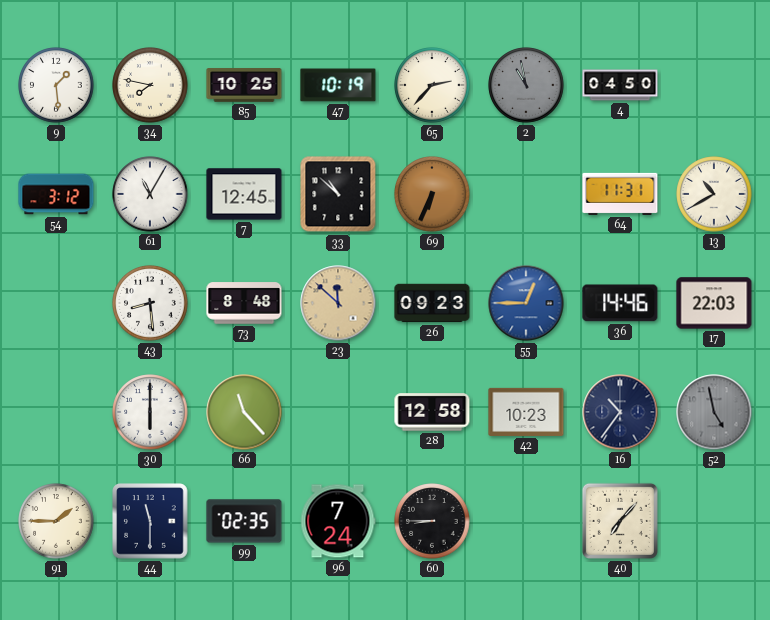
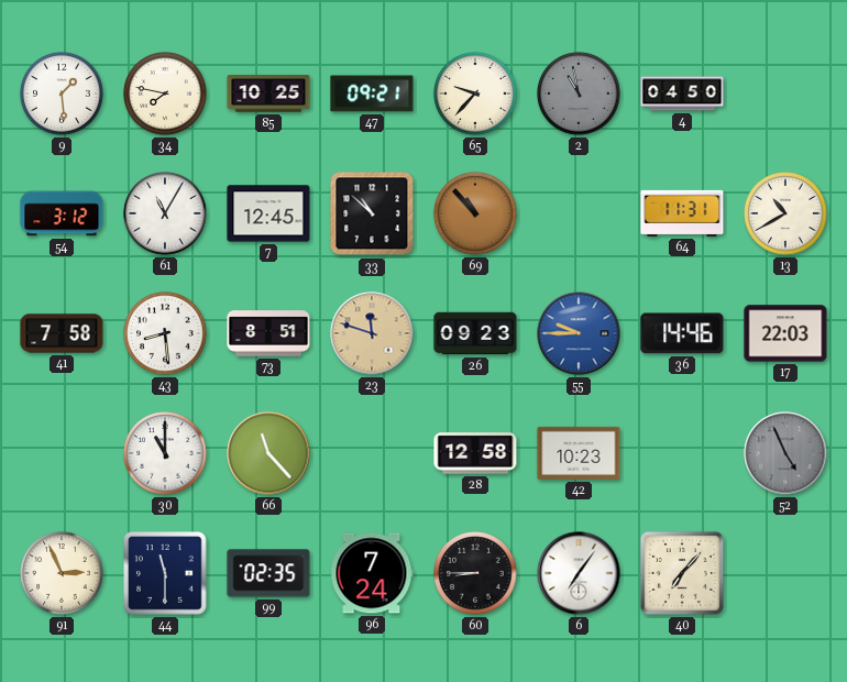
47: 10:19 -> 09:21
65: 2:37 -> 9:37
69: 6:34 -> 10:53
41: none -> 7:58
73: 8:48 -> 8:51
23: 11:52 -> 11:48
55: 12:45 -> 9:45
30: 6:00 -> 11:00
16: 10:36 -> none
52: 4:58 -> 4:56
91: 1:45 -> 2:56
6: none -> 7:06
